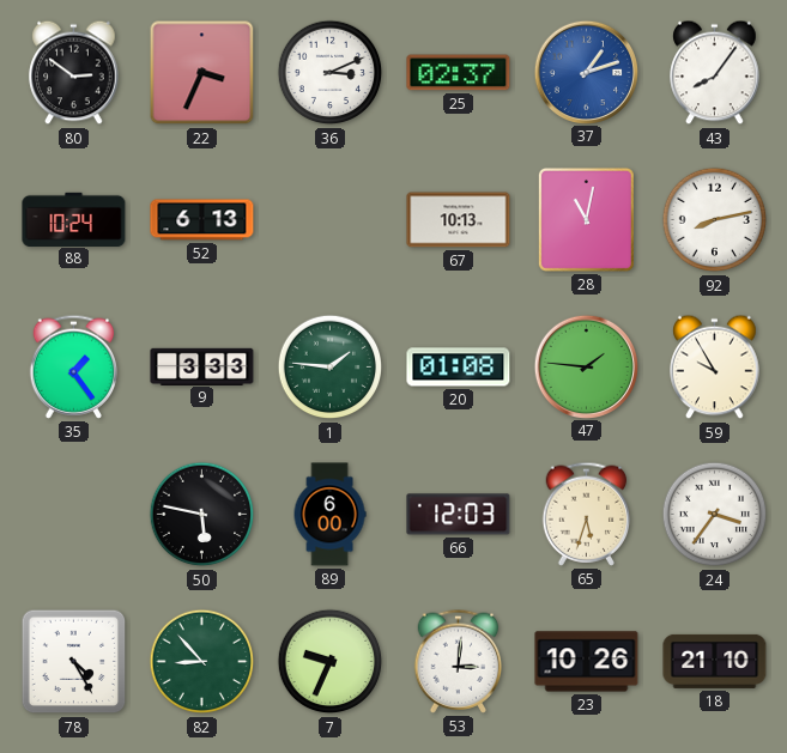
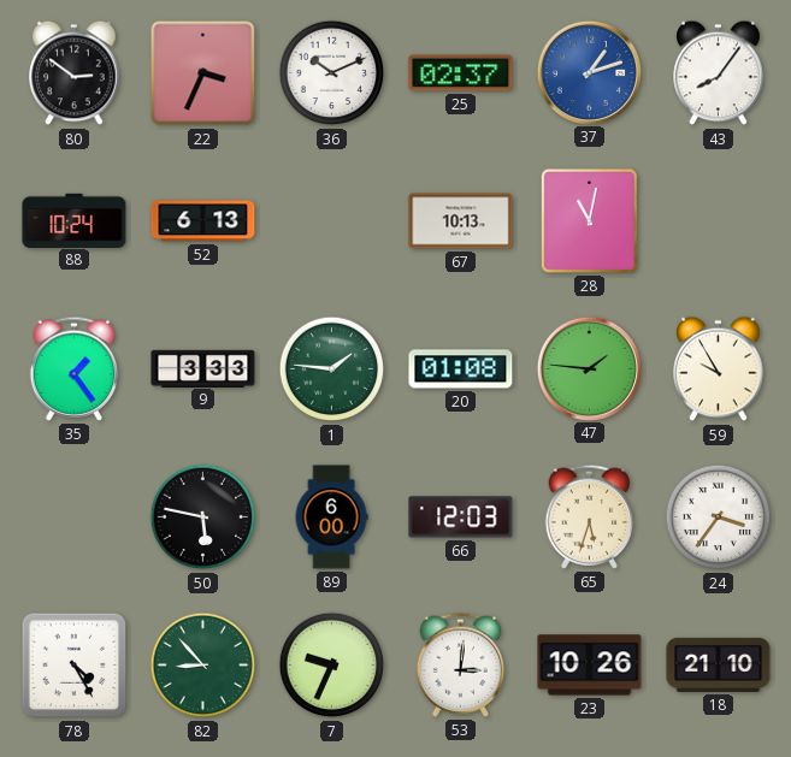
36: 3:11 -> 10:11
92: 8:13 -> none
